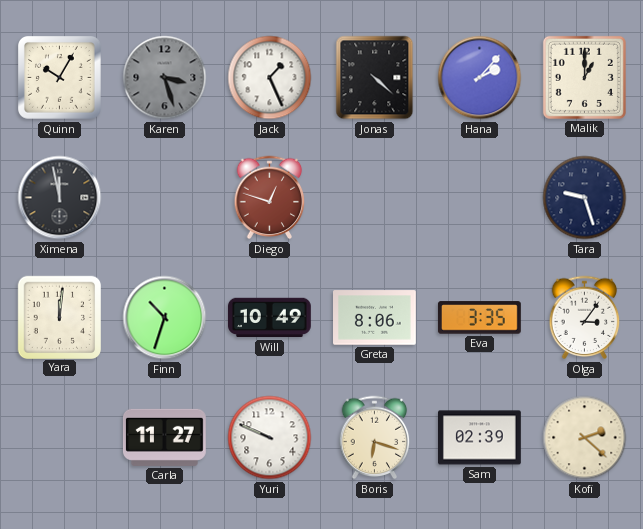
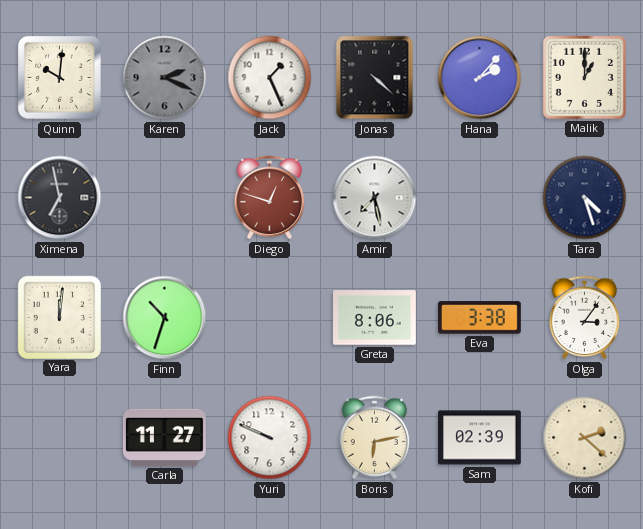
Quinn: 10:05 -> 10:01
Karen: 3:27 -> 2:19
Ximena: 11:58 -> 6:58
Amir: none -> 7:28
Tara: 9:27 -> 4:27
Will: 10:49 -> none
Eva: 3:35 -> 3:38
Boris: 6:18 -> 6:13
